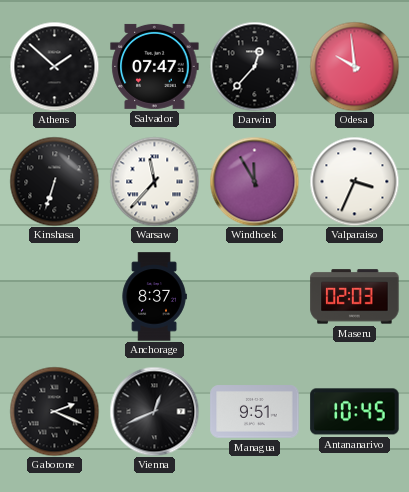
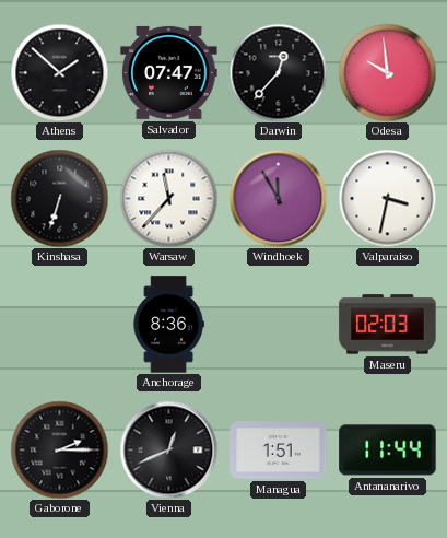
Valparaiso: 3:34 -> 3:32
Anchorage: 8:37 -> 8:36
Gaborone: 2:19 -> 2:15
Managua: 9:51 -> 1:51
Antananarivo: 10:45 -> 11:44
